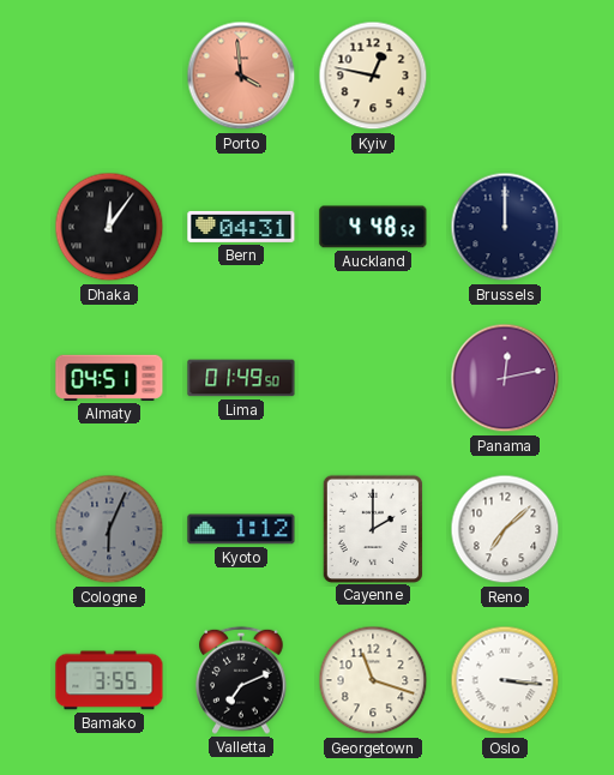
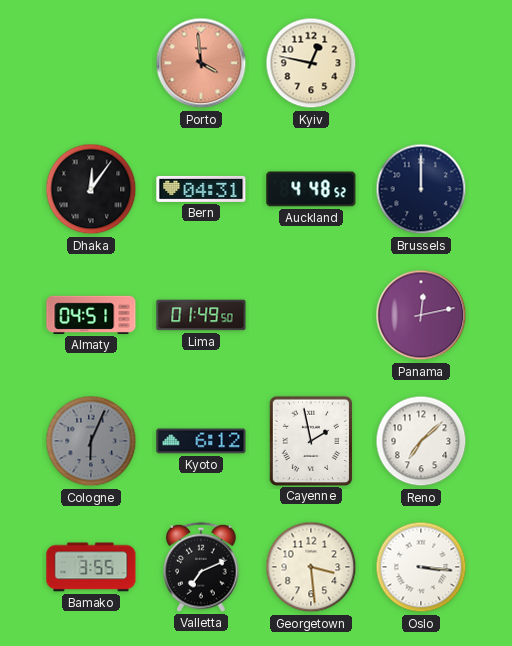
Kyoto: 1:12 -> 6:12
Cayenne: 2:00 -> 1:58
Georgetown: 11:18 -> 3:29
